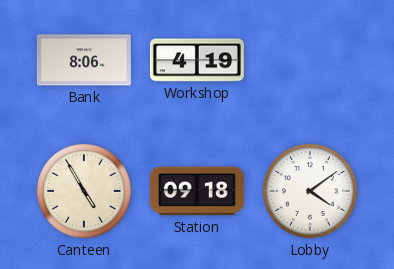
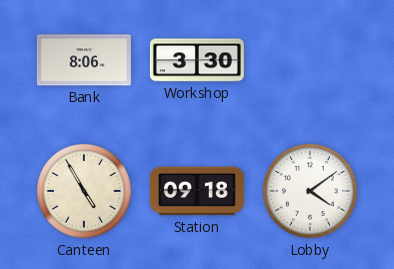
Workshop: 4:19 -> 3:30
